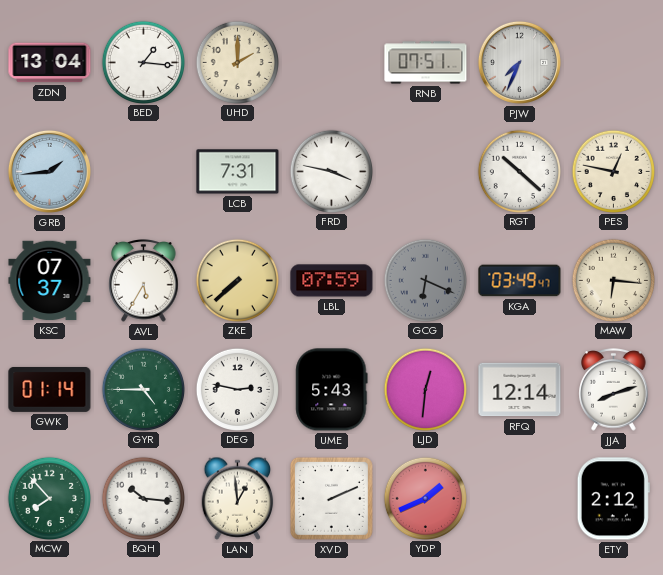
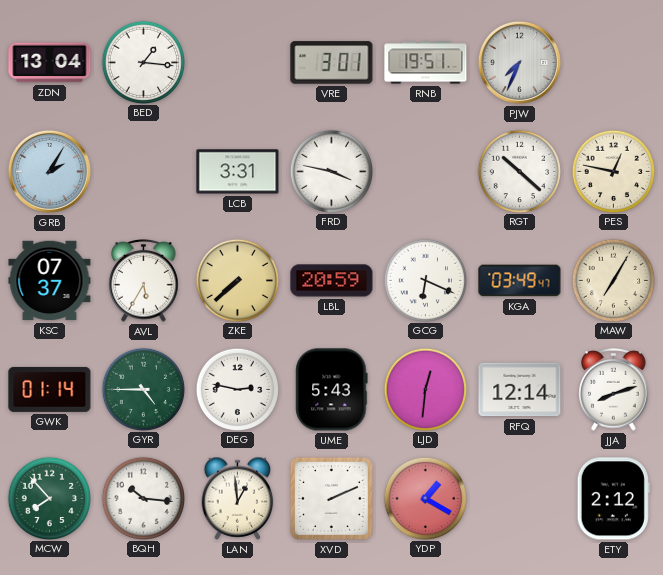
UHD: 2:00 -> none
VRE: none -> 3:01
RNB: 07:51 -> 19:51
GRB: 1:44 -> 2:05
LCB: 7:31 -> 3:31
LBL: 07:59 -> 20:59
GCG dial: grey -> white
MAW: 6:16 -> 7:05
YDP: 1:41 -> 1:20
